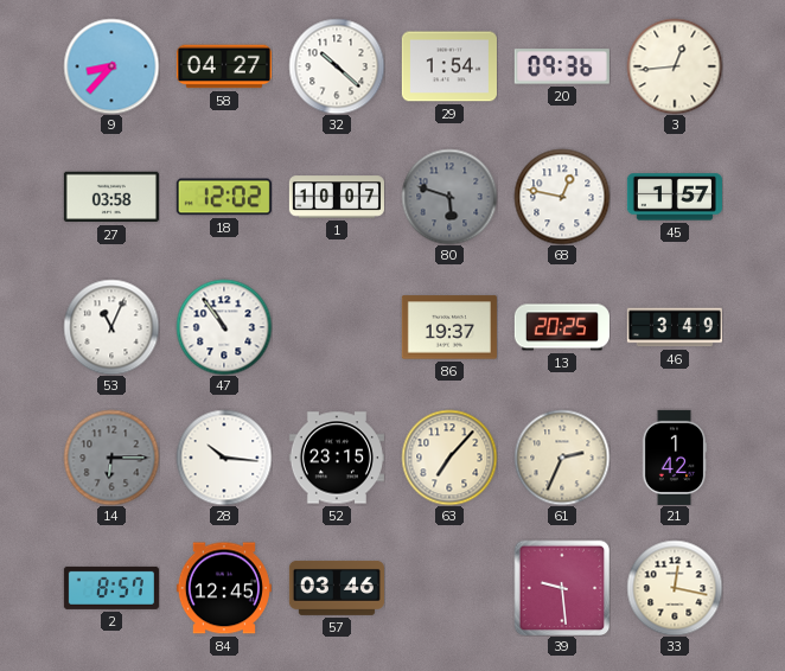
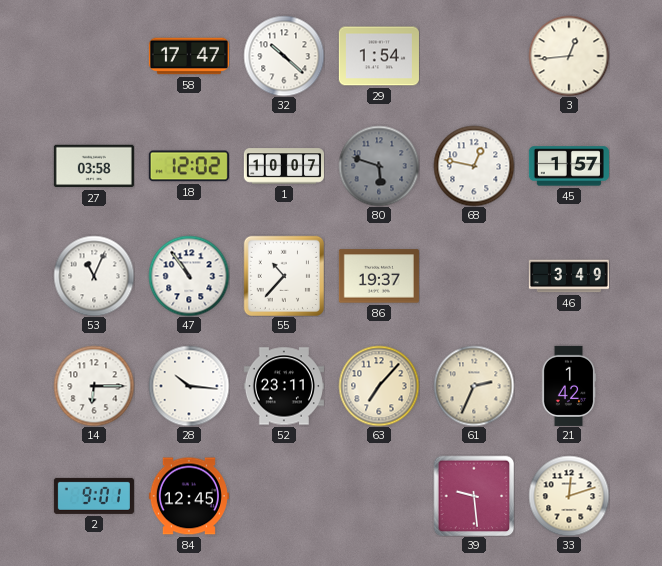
9: 8:37 -> none
58: 04:27 -> 17:47
20: 09:36 -> none
55: none -> 10:37
13: 20:25 -> none
14 dial: grey -> white
52: 23:15 -> 23:11
2: 8:57 -> 9:01
57: 03:46 -> none
33: 12:17 -> 12:12
